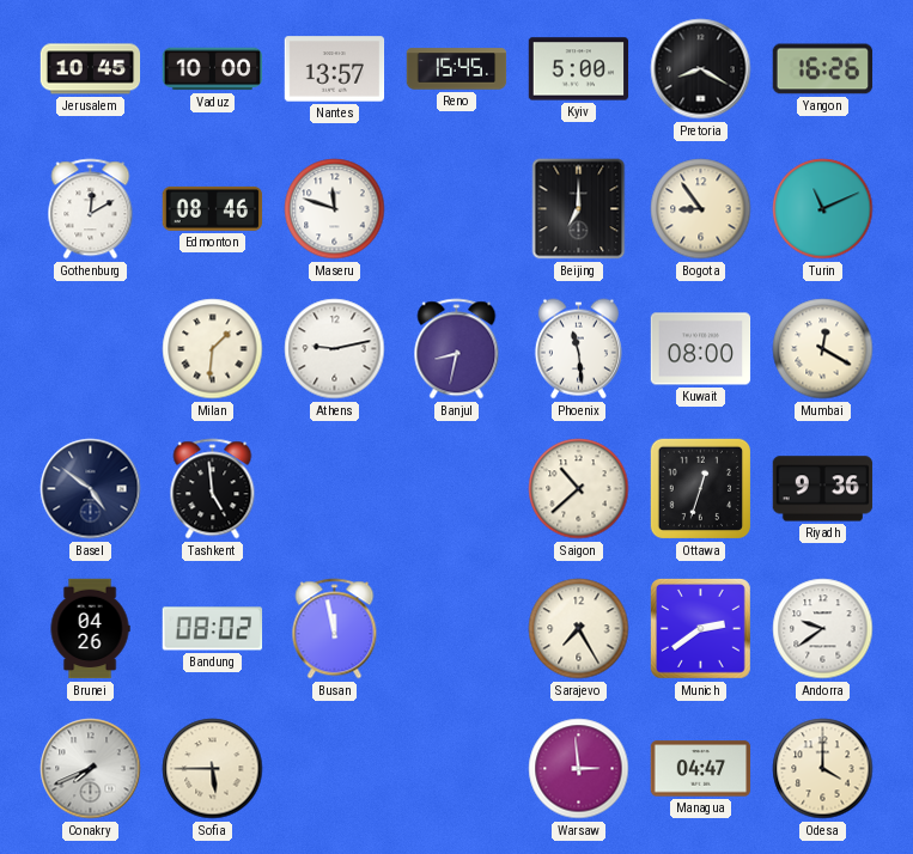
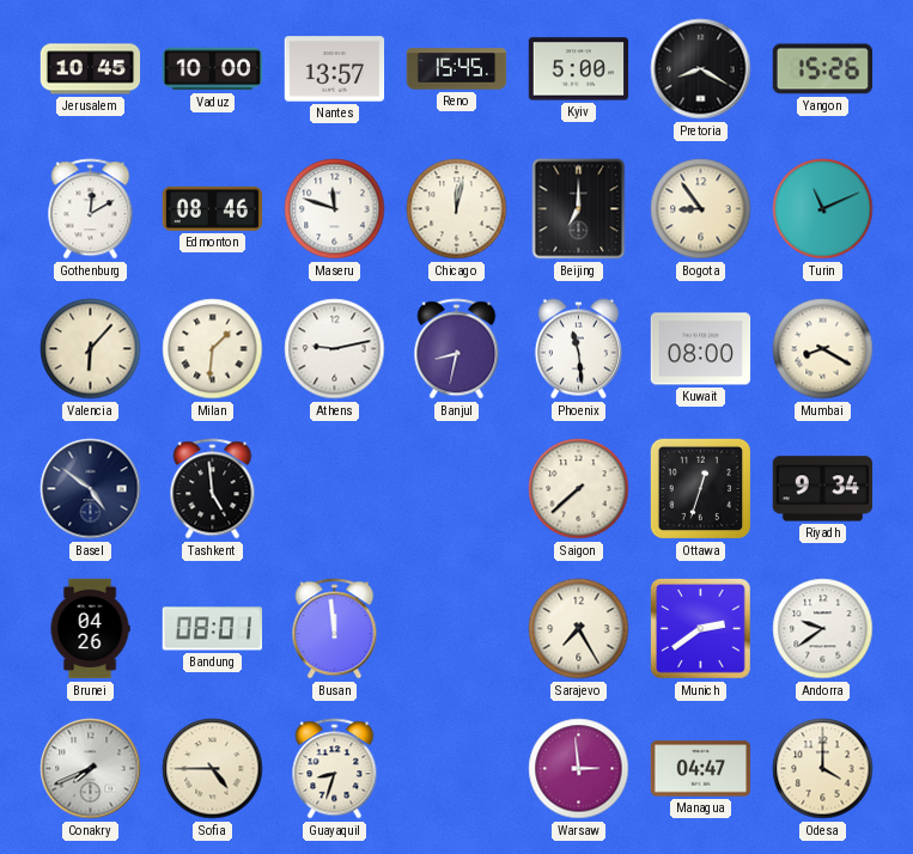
Yangon: 16:26 -> 15:26
Chicago: none -> 12:02
Valencia: none -> 6:07
Mumbai: 12:20 -> 8:20
Saigon: 10:38 -> 7:38
Riyadh: 9:36 -> 9:34
Bandung: 08:02 -> 08:01
Busan: 11:58 -> 11:59
Sofia: 5:45 -> 4:45
Guayaquil: none -> 8:33
